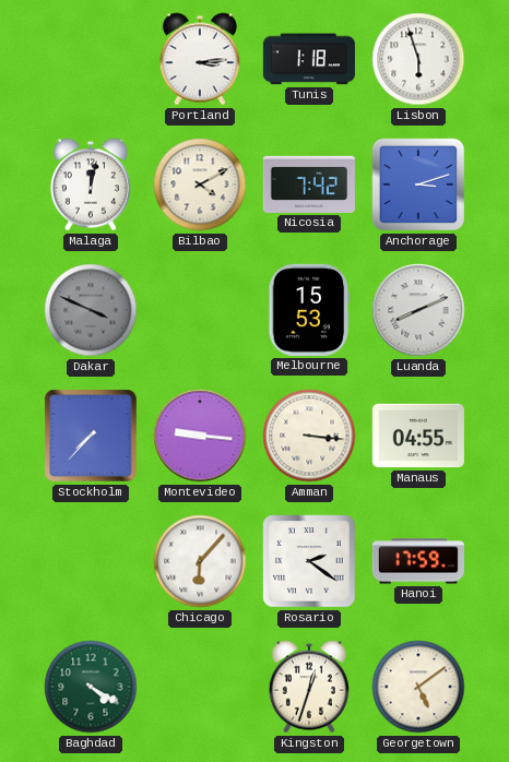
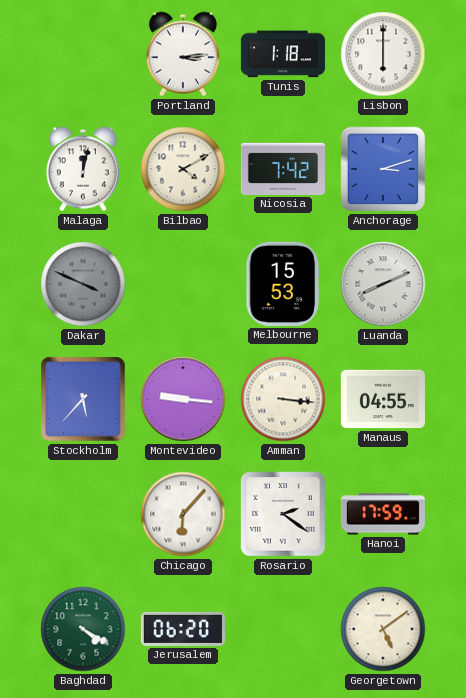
Lisbon: 5:57 -> 6:00
Stockholm: 7:37 -> 5:37
Jerusalem: none -> 06:20
Kingston: 12:33 -> none
